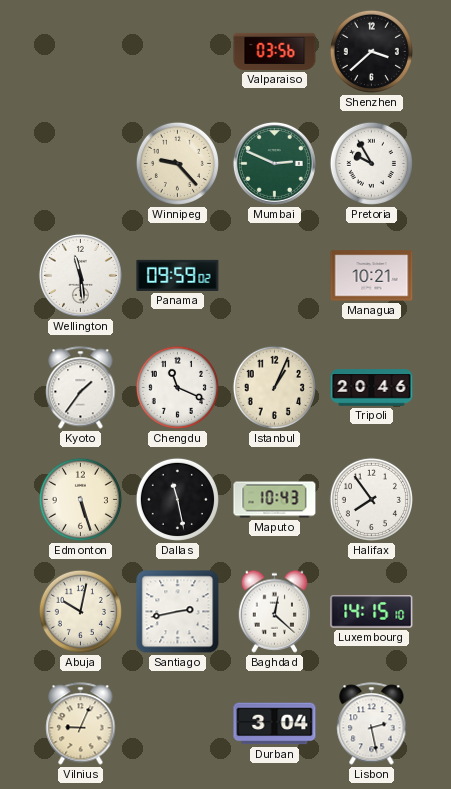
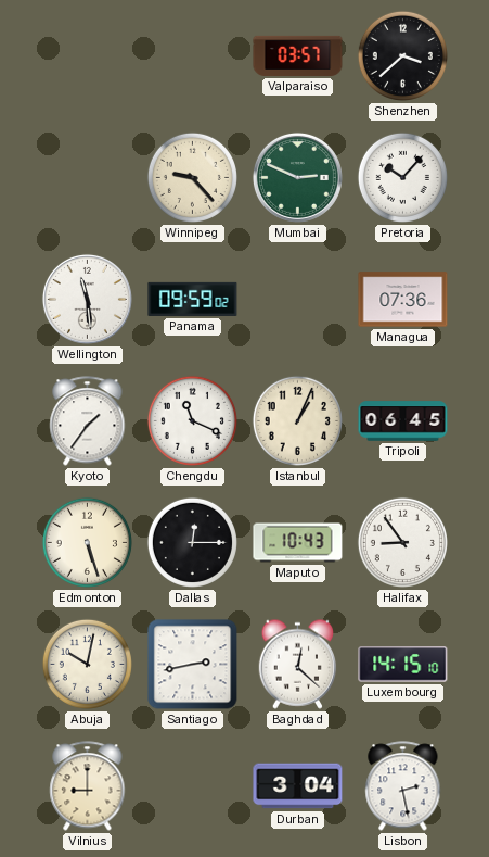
Valparaiso: 03:56 -> 03:57
Pretoria: 9:55 -> 10:07
Managua: 10:21 -> 07:36
Tripoli: 20:46 -> 06:45
Dallas: 11:28 -> 12:15
Halifax: 7:54 -> 8:54
Vilnius: 9:04 -> 9:00
